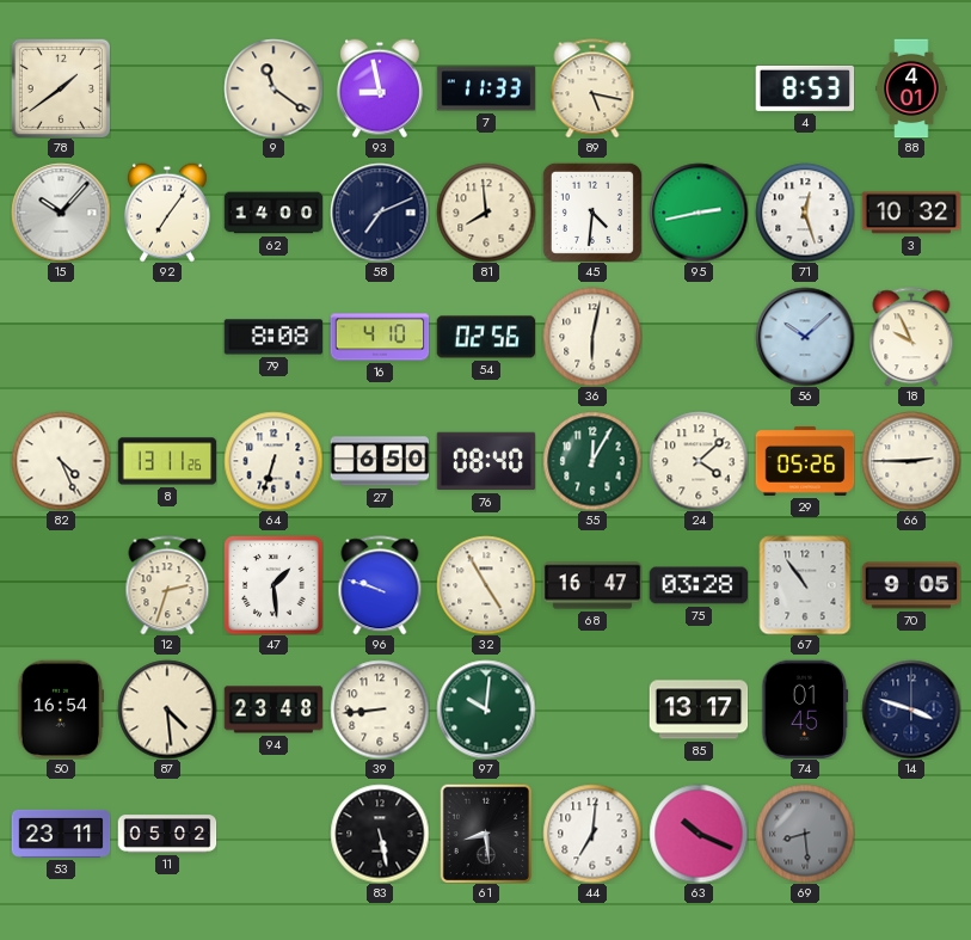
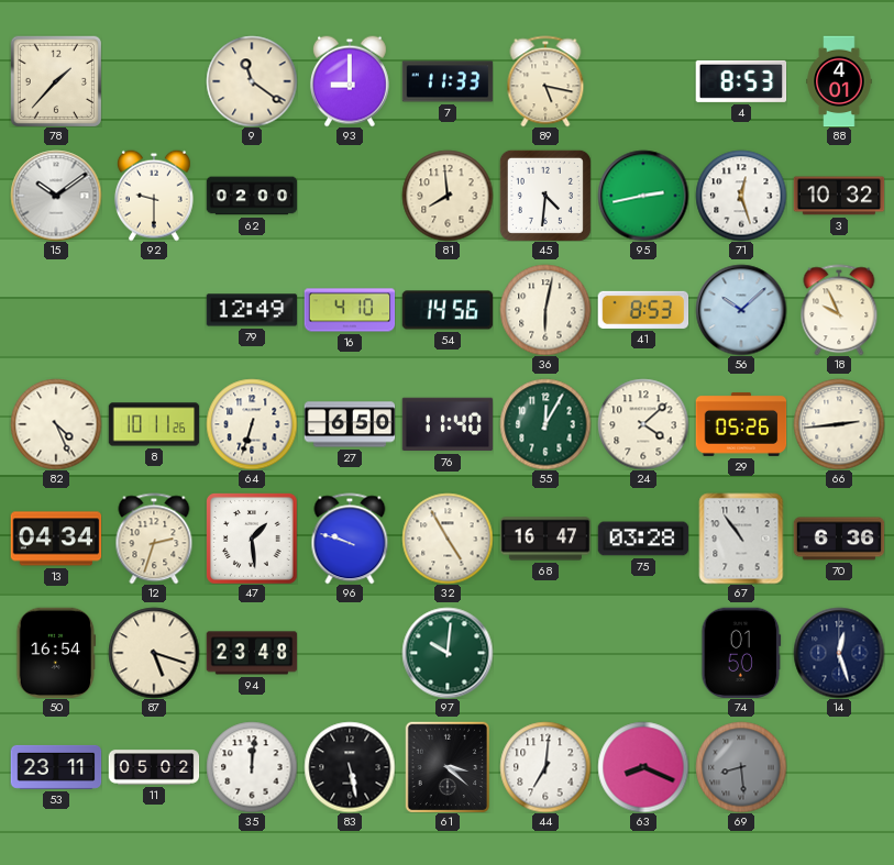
78: 1:39 -> 1:37
93: 8:58 -> 9:00
15: 10:07 -> 10:09
92: 7:06 -> 9:30
62: 14:00 -> 02:00
58: 7:11 -> none
79: 8:08 -> 12:49
54: 02:56 -> 14:56
41: none -> 8:53
8: 13:11 -> 10:11
76: 08:40 -> 11:40
66: 2:45 -> 2:44
13: none -> 04:34
70: 9:05 -> 6:36
87: 4:29 -> 5:18
39: 8:44 -> none
85: 13:17 -> none
74: 01:45 -> 01:50
14: 3:48 -> 12:27
35: none -> 12:01
61: 8:29 -> 3:22
63: 10:19 -> 8:19
